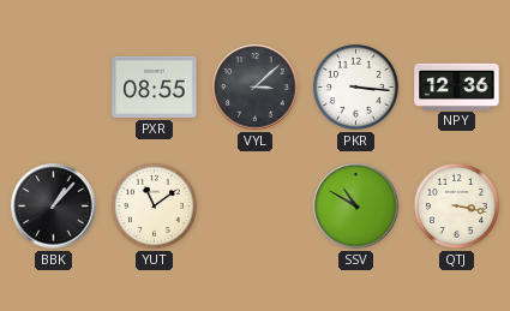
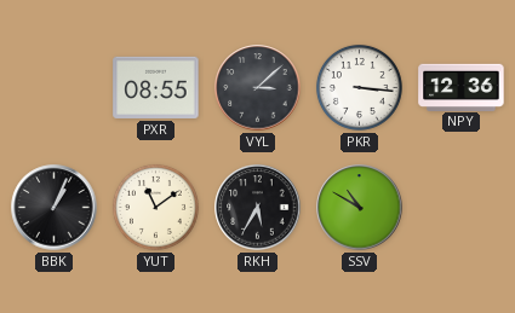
BBK: 1:07 -> 1:04
RKH: none -> 5:35
QTJ: 3:17 -> none
